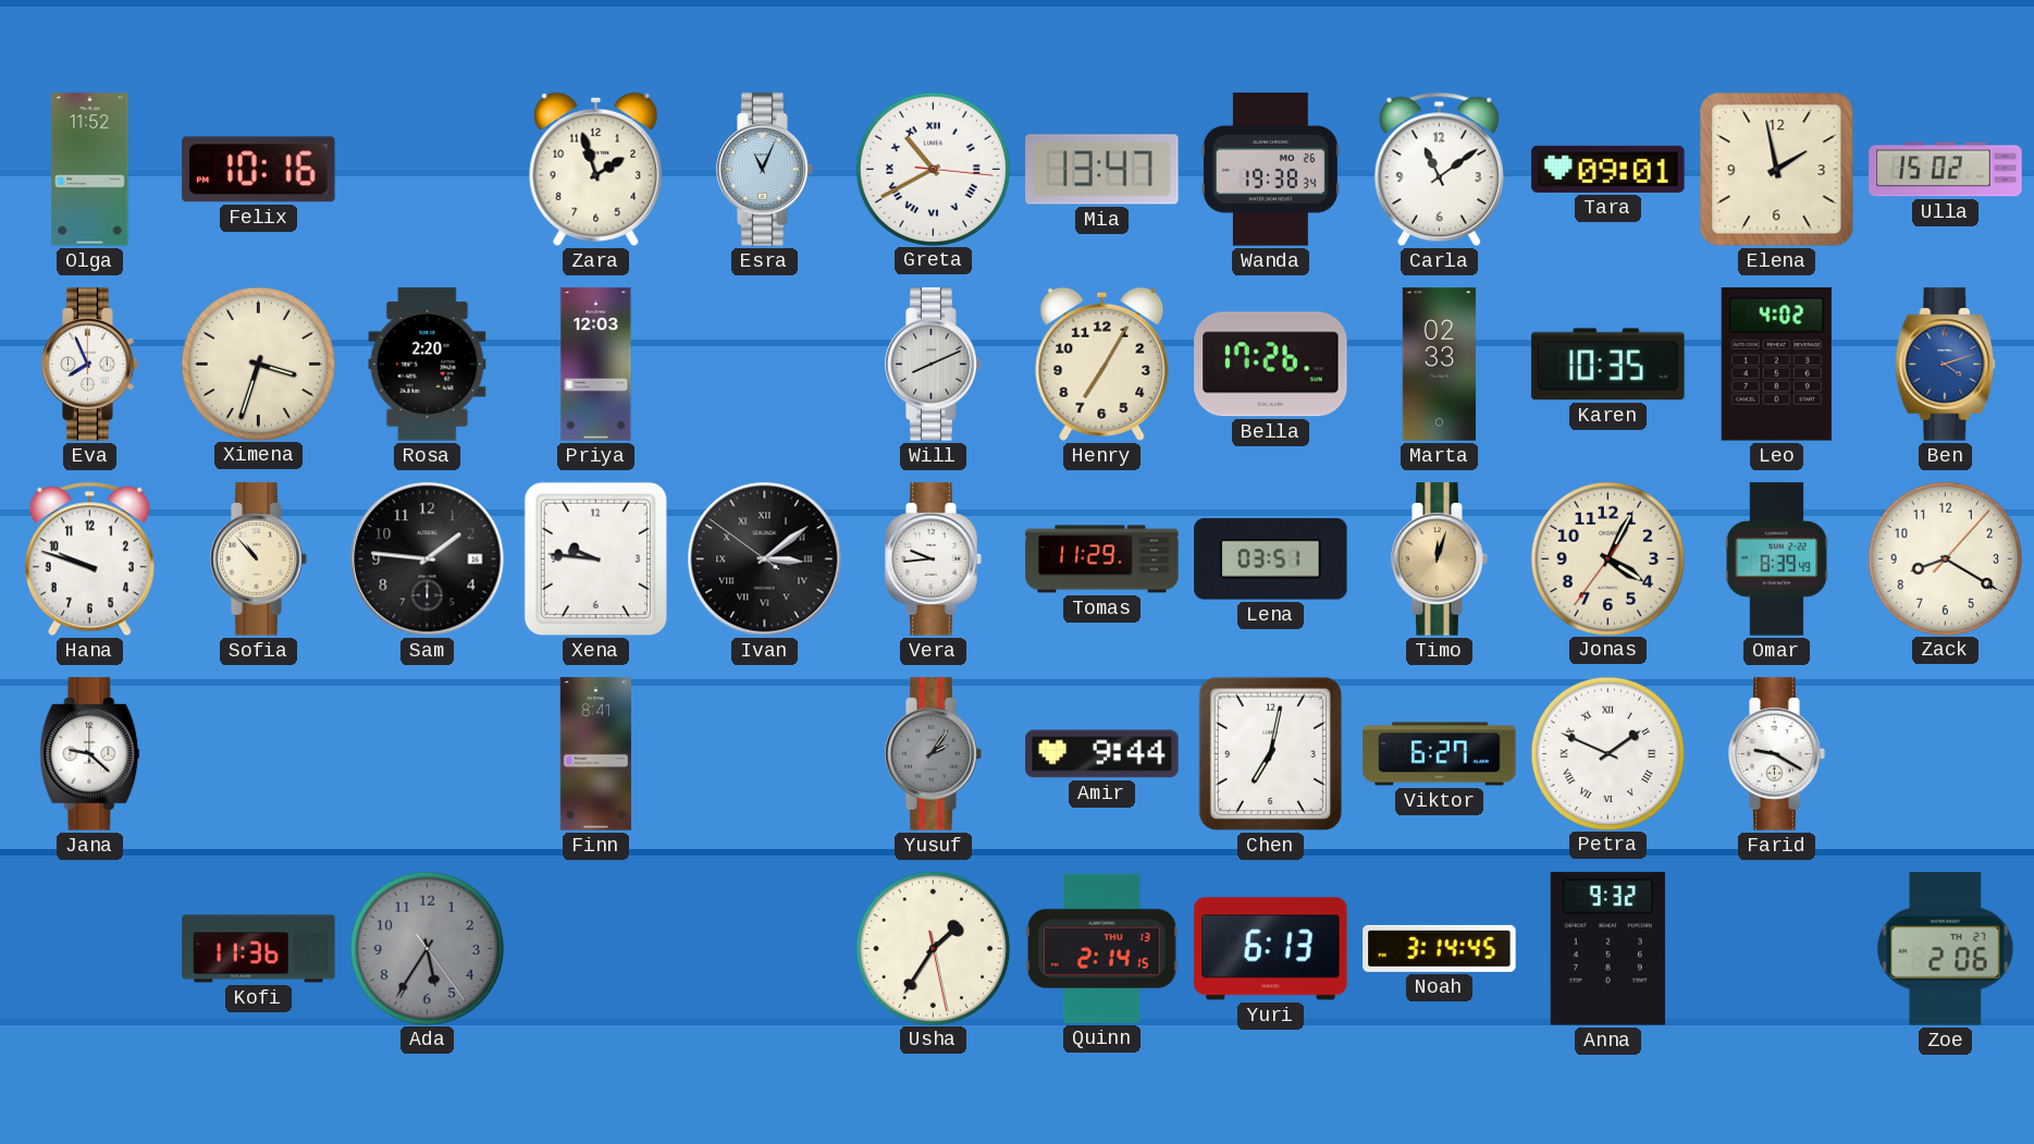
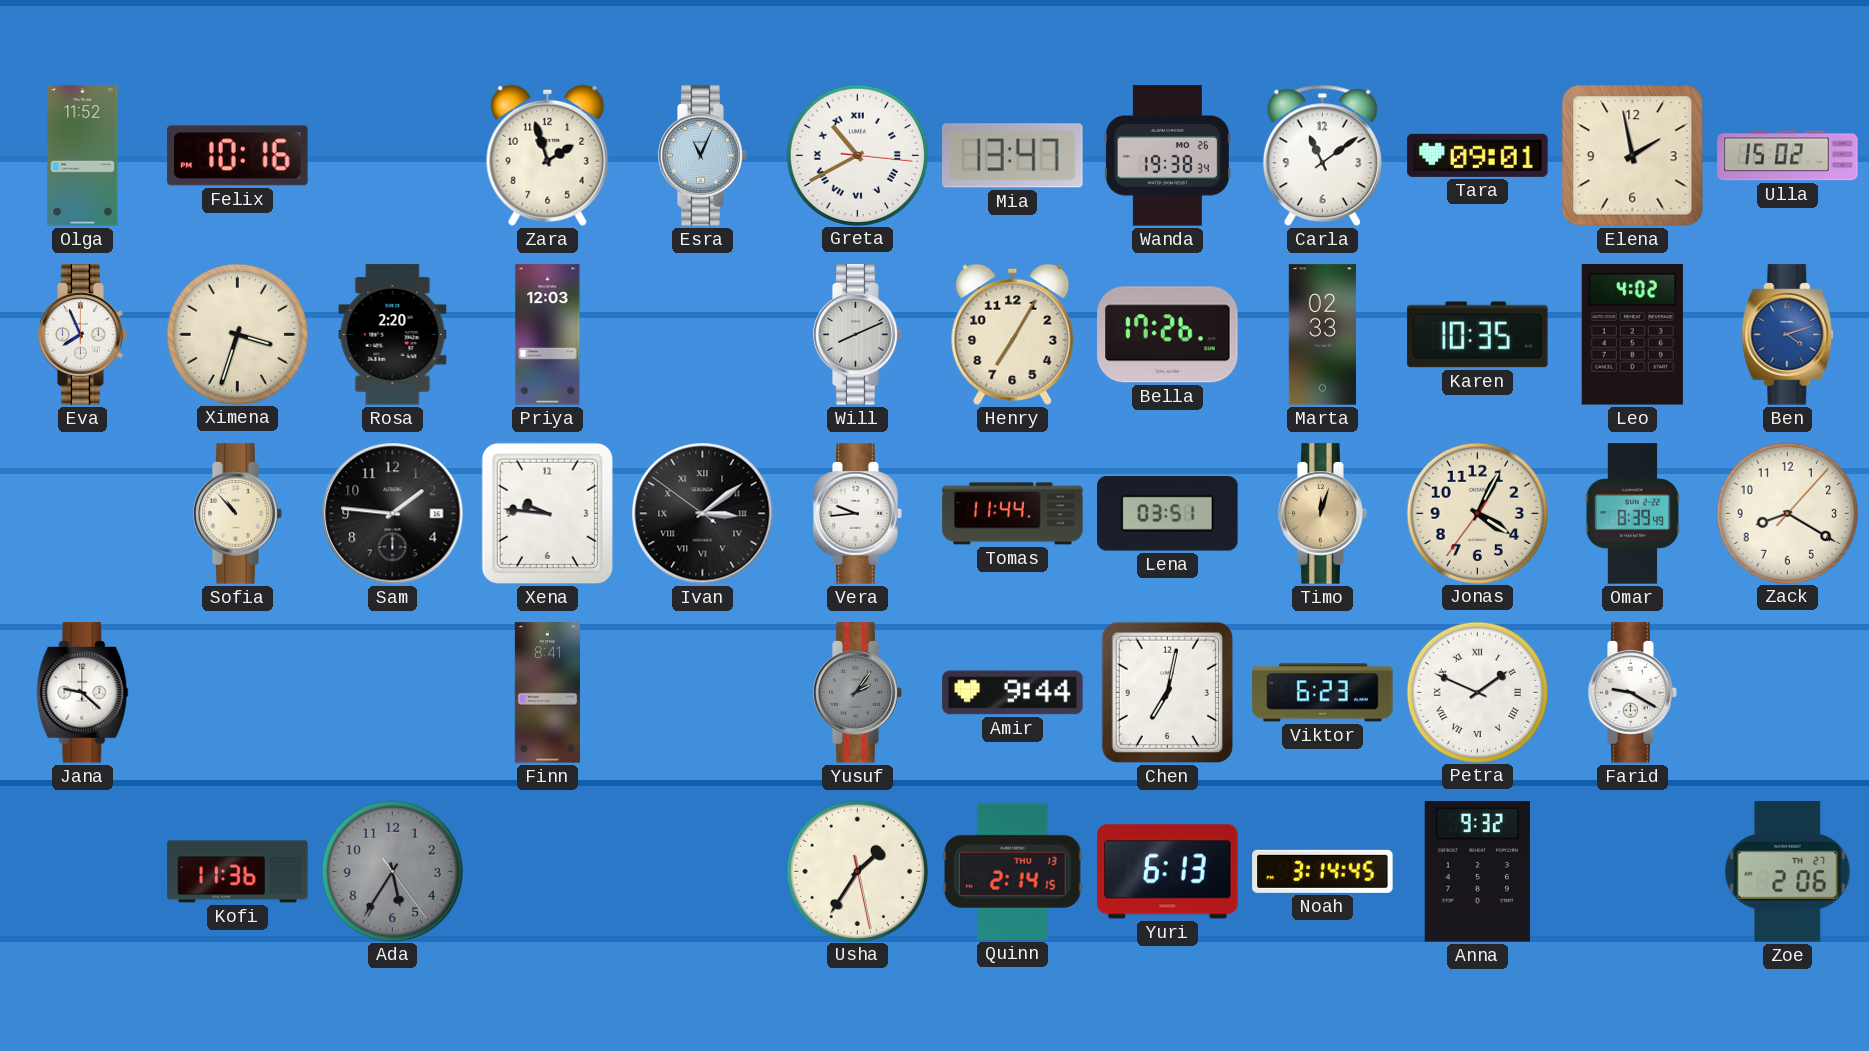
Hana: 9:48 -> none
Tomas: 11:29 -> 11:44
Viktor: 6:27 -> 6:23
